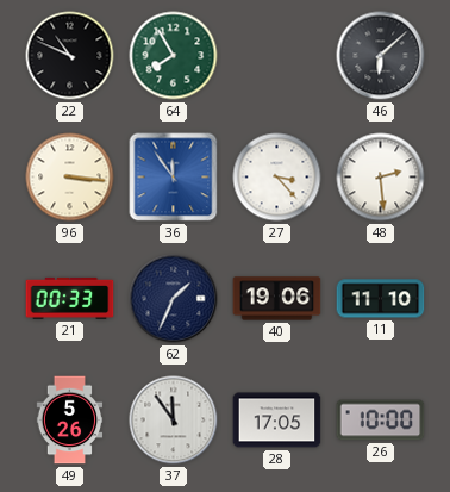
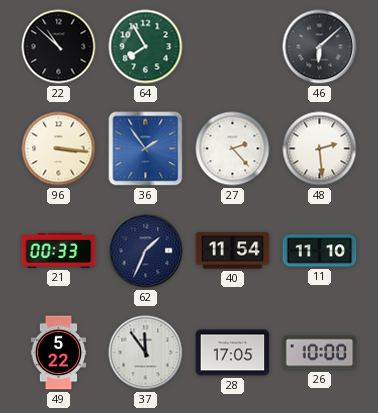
22: 10:49 -> 10:52
36: 11:54 -> 1:54
27: 3:23 -> 2:23
40: 19:06 -> 11:54
49: 5:26 -> 5:22
